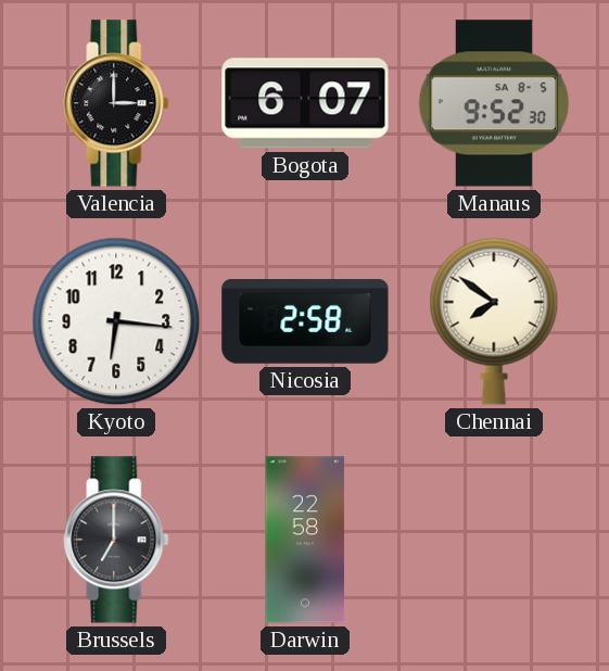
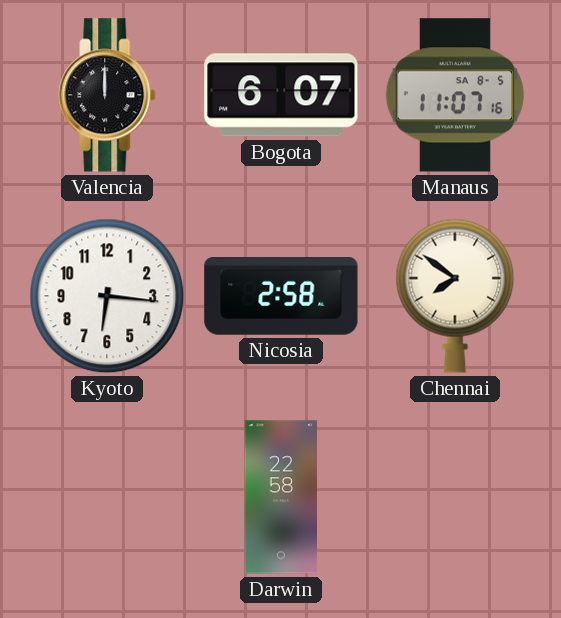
Valencia: 3:00 -> 12:00
Manaus: 9:52 -> 11:07
Brussels: 7:00 -> none
